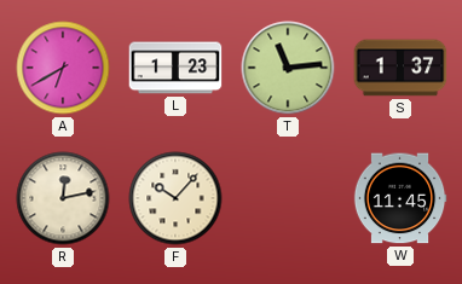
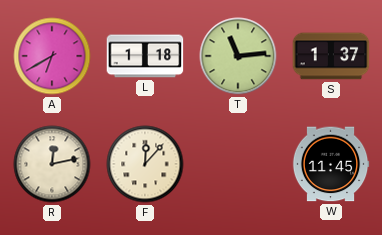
L: 1:23 -> 1:18
F: 10:07 -> 12:07
